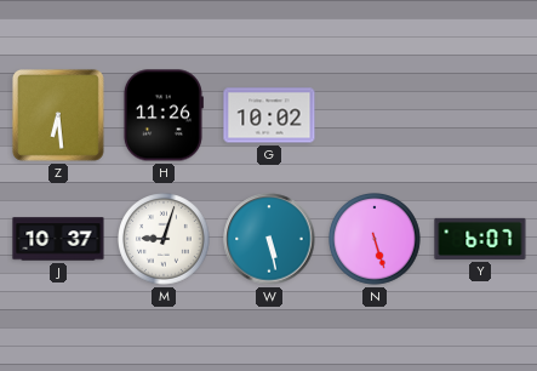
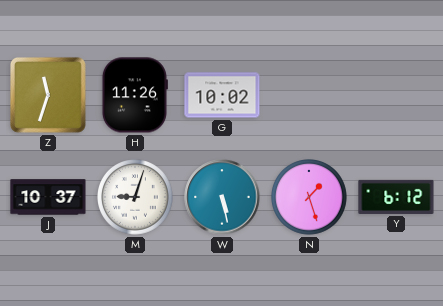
Z: 6:29 -> 11:33
N: 5:27 -> 1:27
Y: 6:07 -> 6:12
